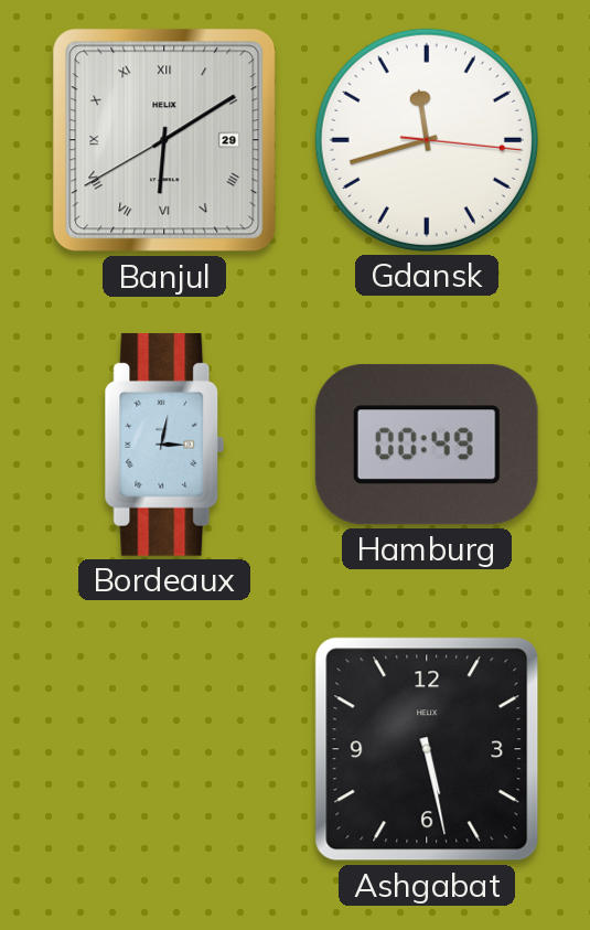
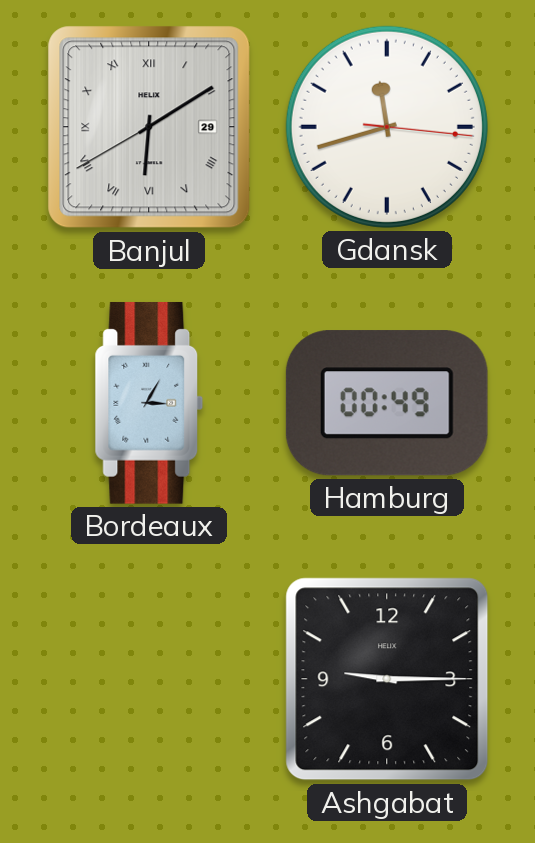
Bordeaux: 3:02 -> 3:05
Ashgabat: 5:28 -> 9:15
